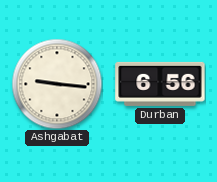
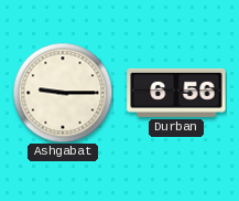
Ashgabat: 9:16 -> 9:15
